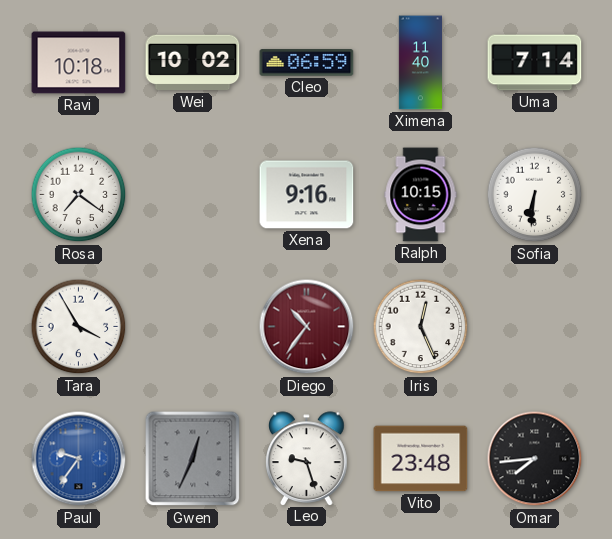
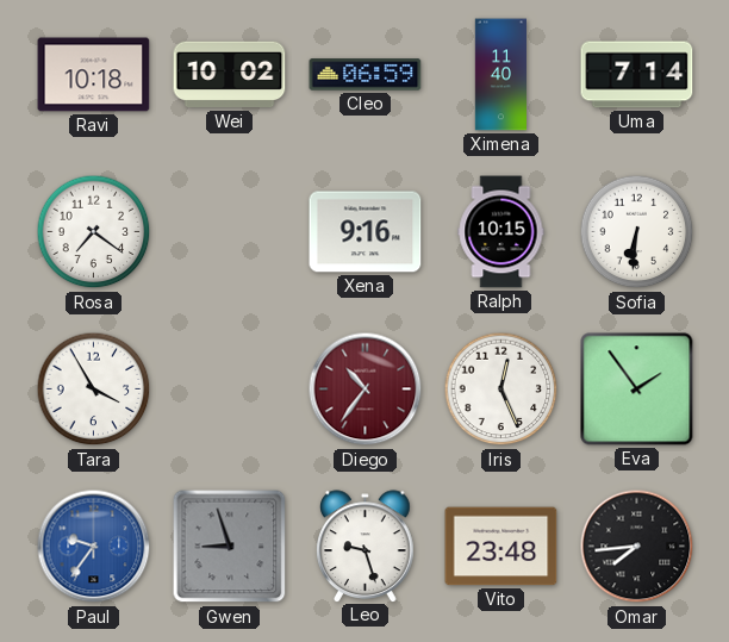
Eva: none -> 1:54
Gwen: 12:34 -> 8:57
